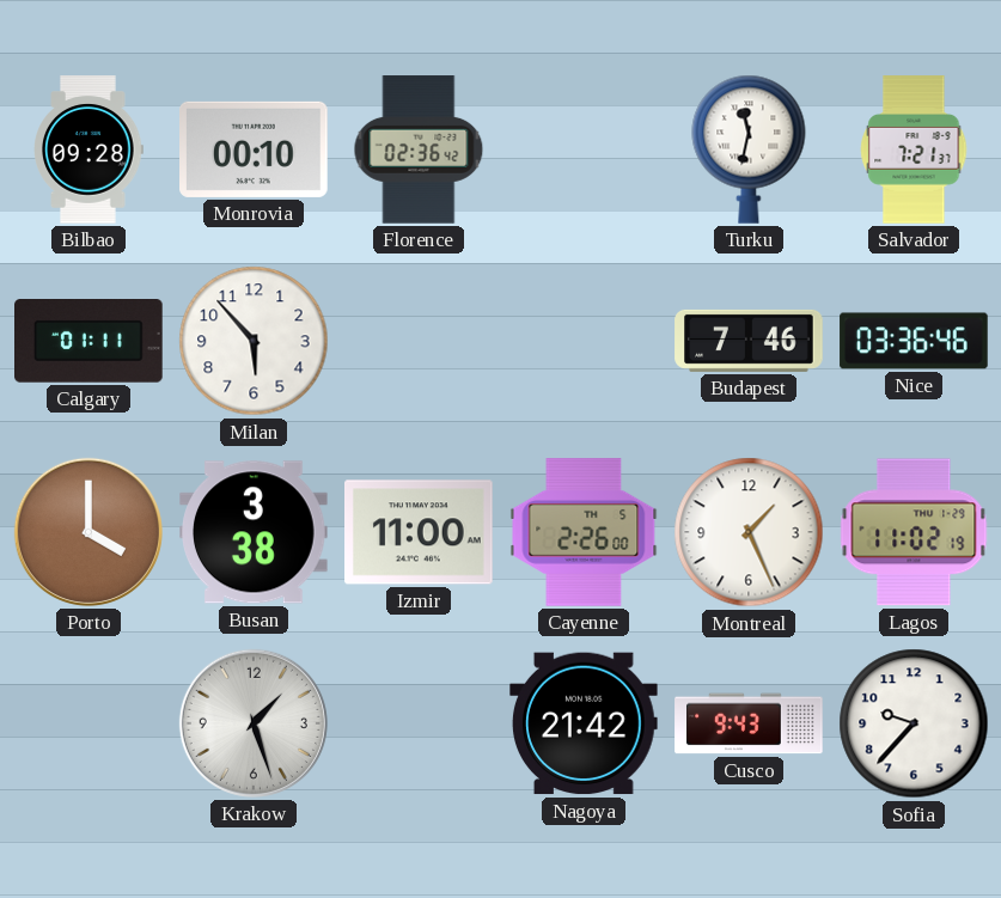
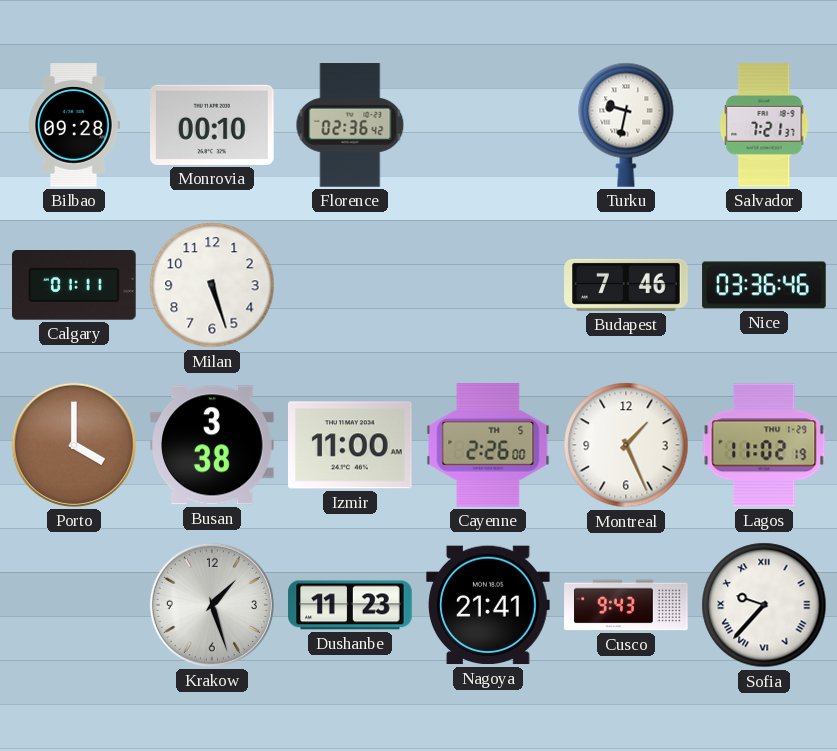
Turku: 11:32 -> 9:32
Milan: 5:53 -> 5:27
Dushanbe: none -> 11:23
Nagoya: 21:42 -> 21:41
Sofia numerals: Arabic -> Roman
